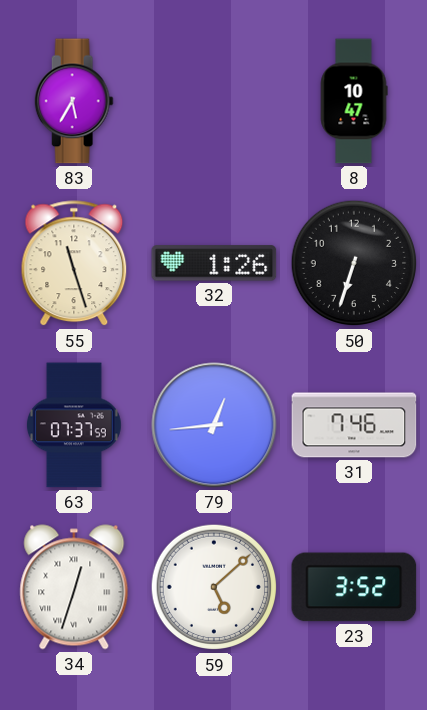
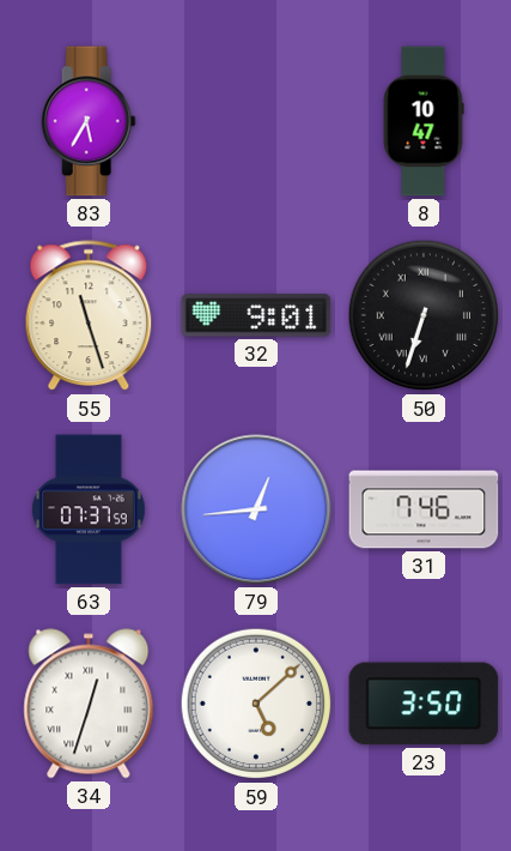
32: 1:26 -> 9:01
50 numerals: Arabic -> Roman
23: 3:52 -> 3:50
